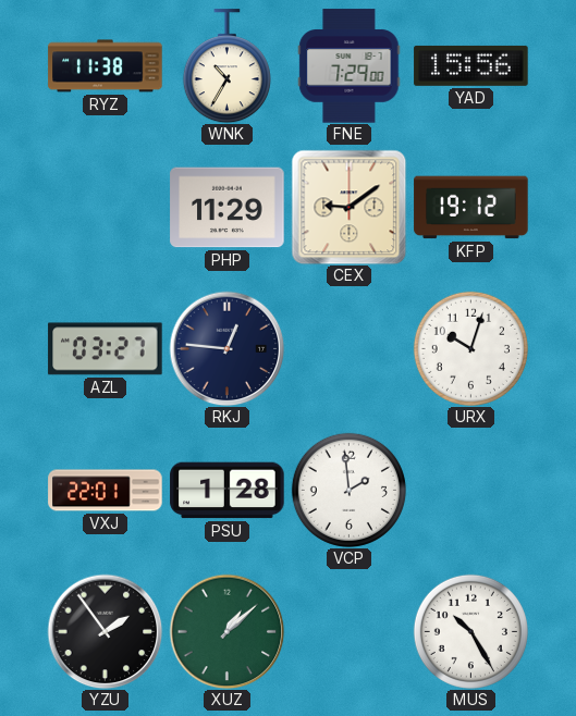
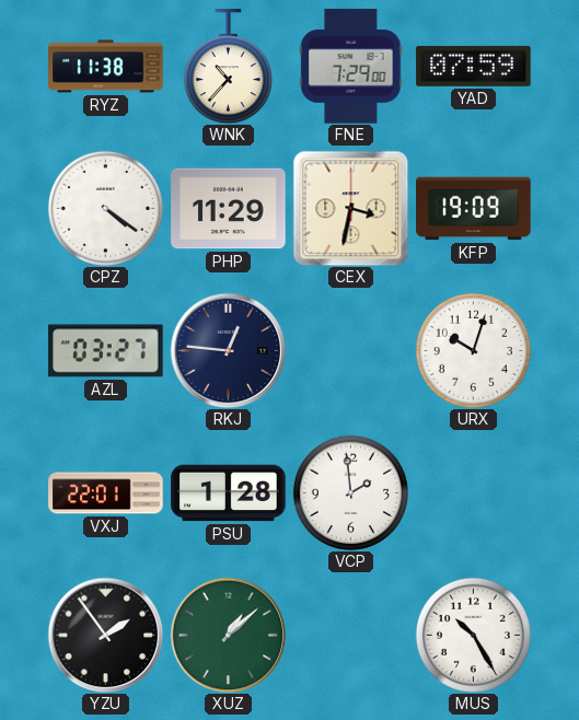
WNK: 10:35 -> 10:37
YAD: 15:56 -> 07:59
CPZ: none -> 4:21
CEX: 9:09 -> 3:32
KFP: 19:12 -> 19:09
